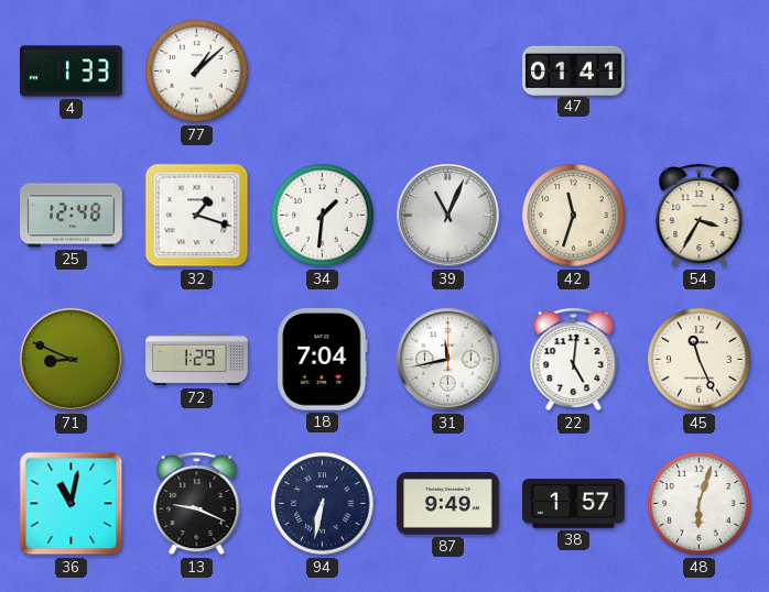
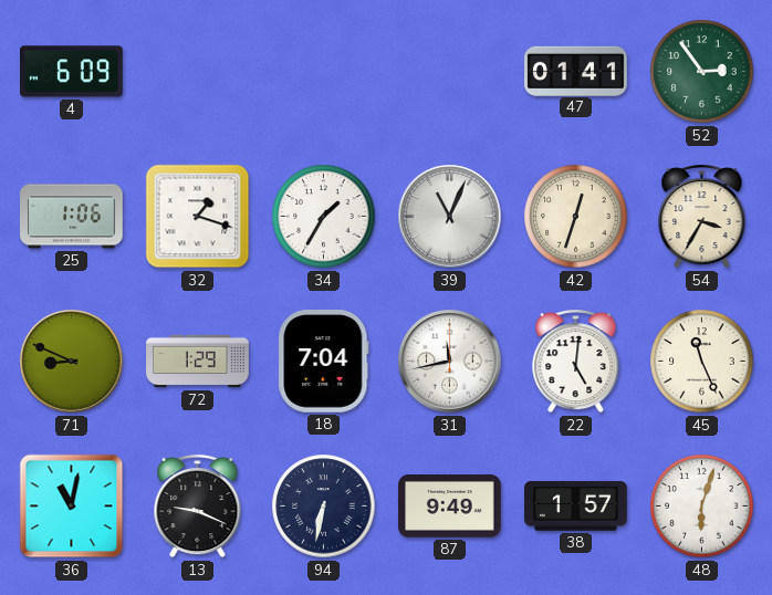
4: 1:33 -> 6:09
77: 1:08 -> none
52: none -> 2:54
25: 12:48 -> 1:06
34: 1:31 -> 1:35
42: 11:33 -> 12:33
